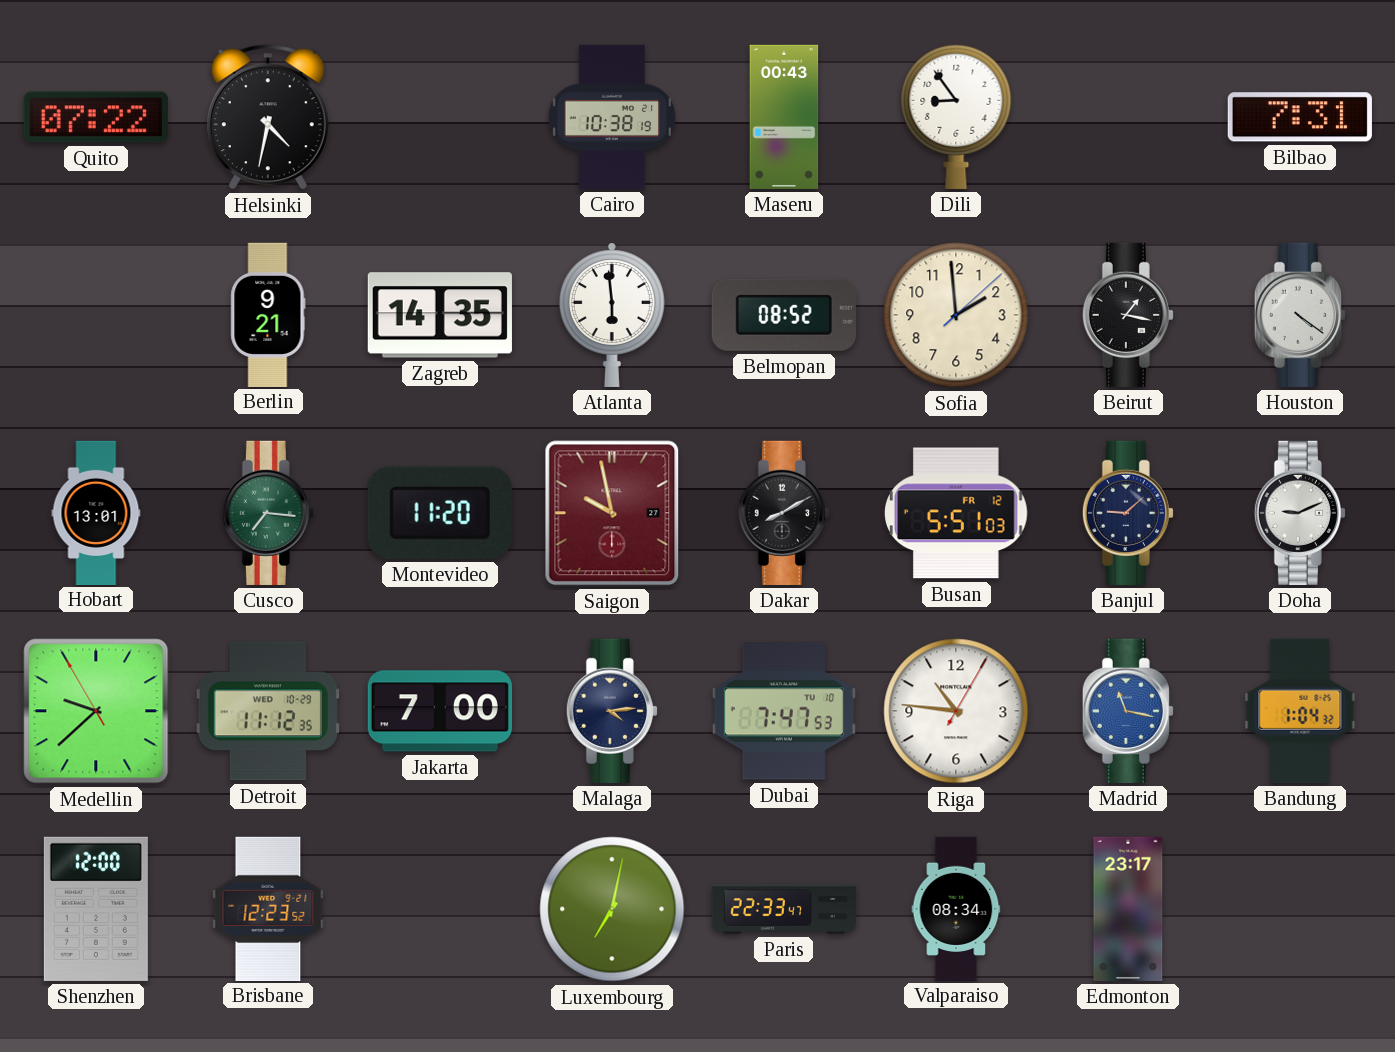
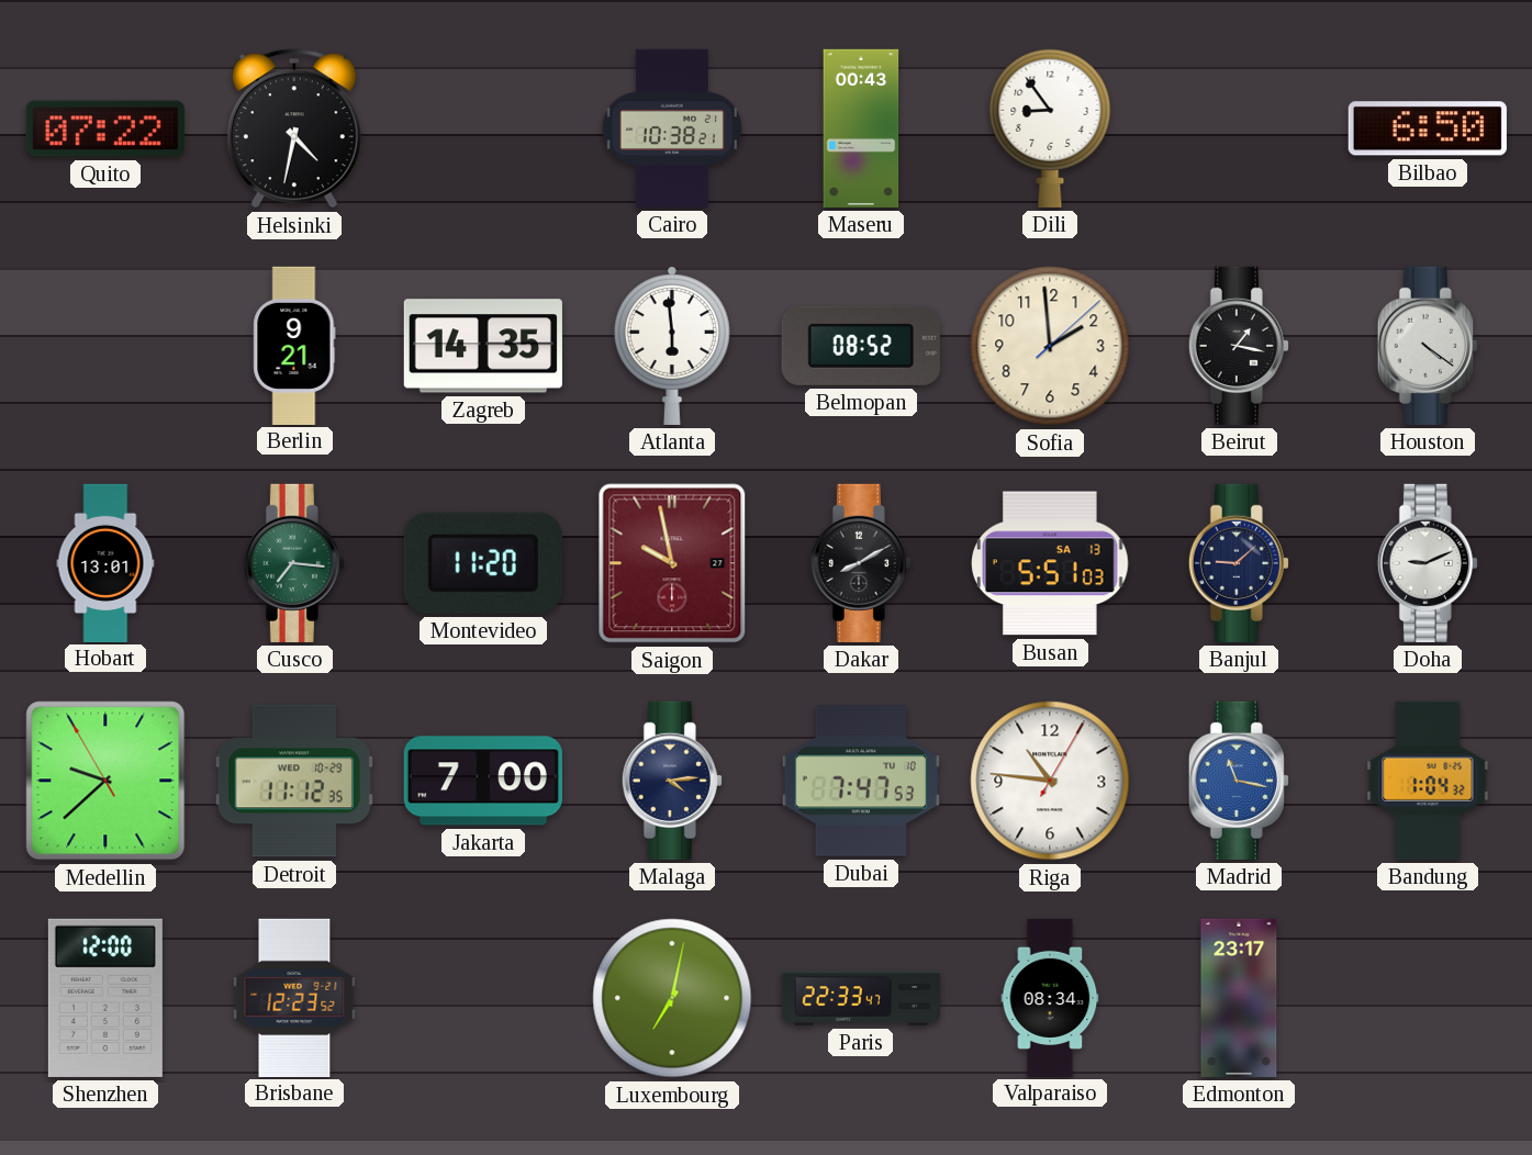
Cairo: 10:38:19 -> 10:38:21
Bilbao: 7:31 -> 6:50
Busan date: FR 12 -> SA 13
